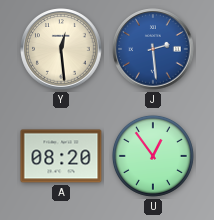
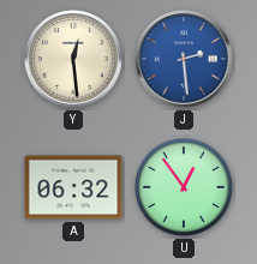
A: 08:20 -> 06:32
